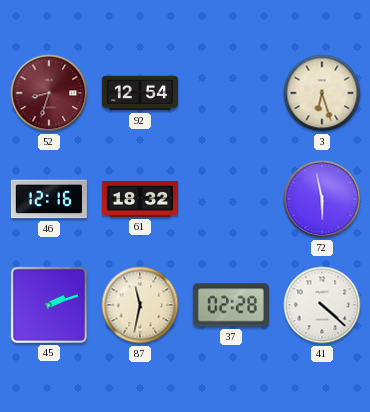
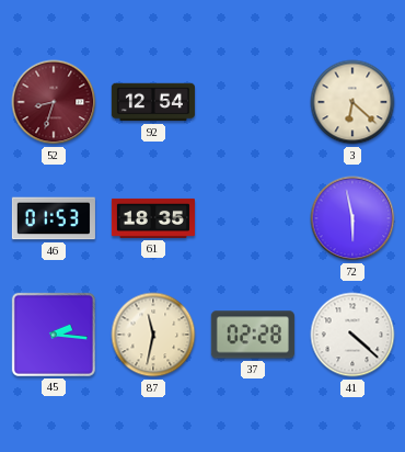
3: 6:27 -> 6:22
46: 12:16 -> 01:53
61: 18:32 -> 18:35
45: 2:12 -> 2:16
